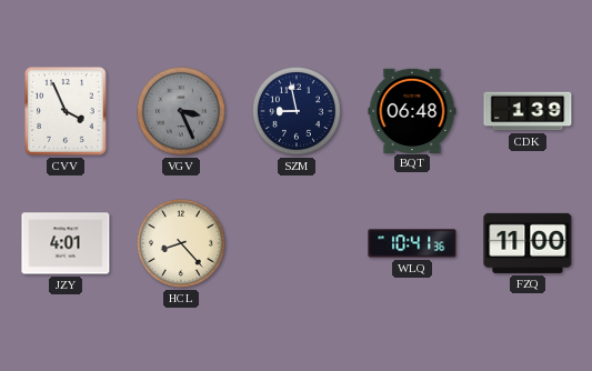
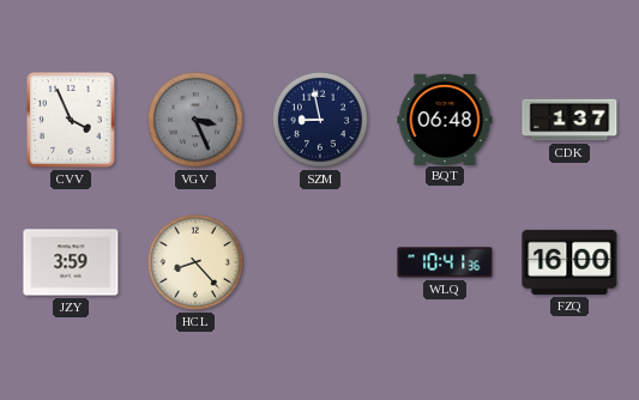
CDK: 1:39 -> 1:37
JZY: 4:01 -> 3:59
FZQ: 11:00 -> 16:00
